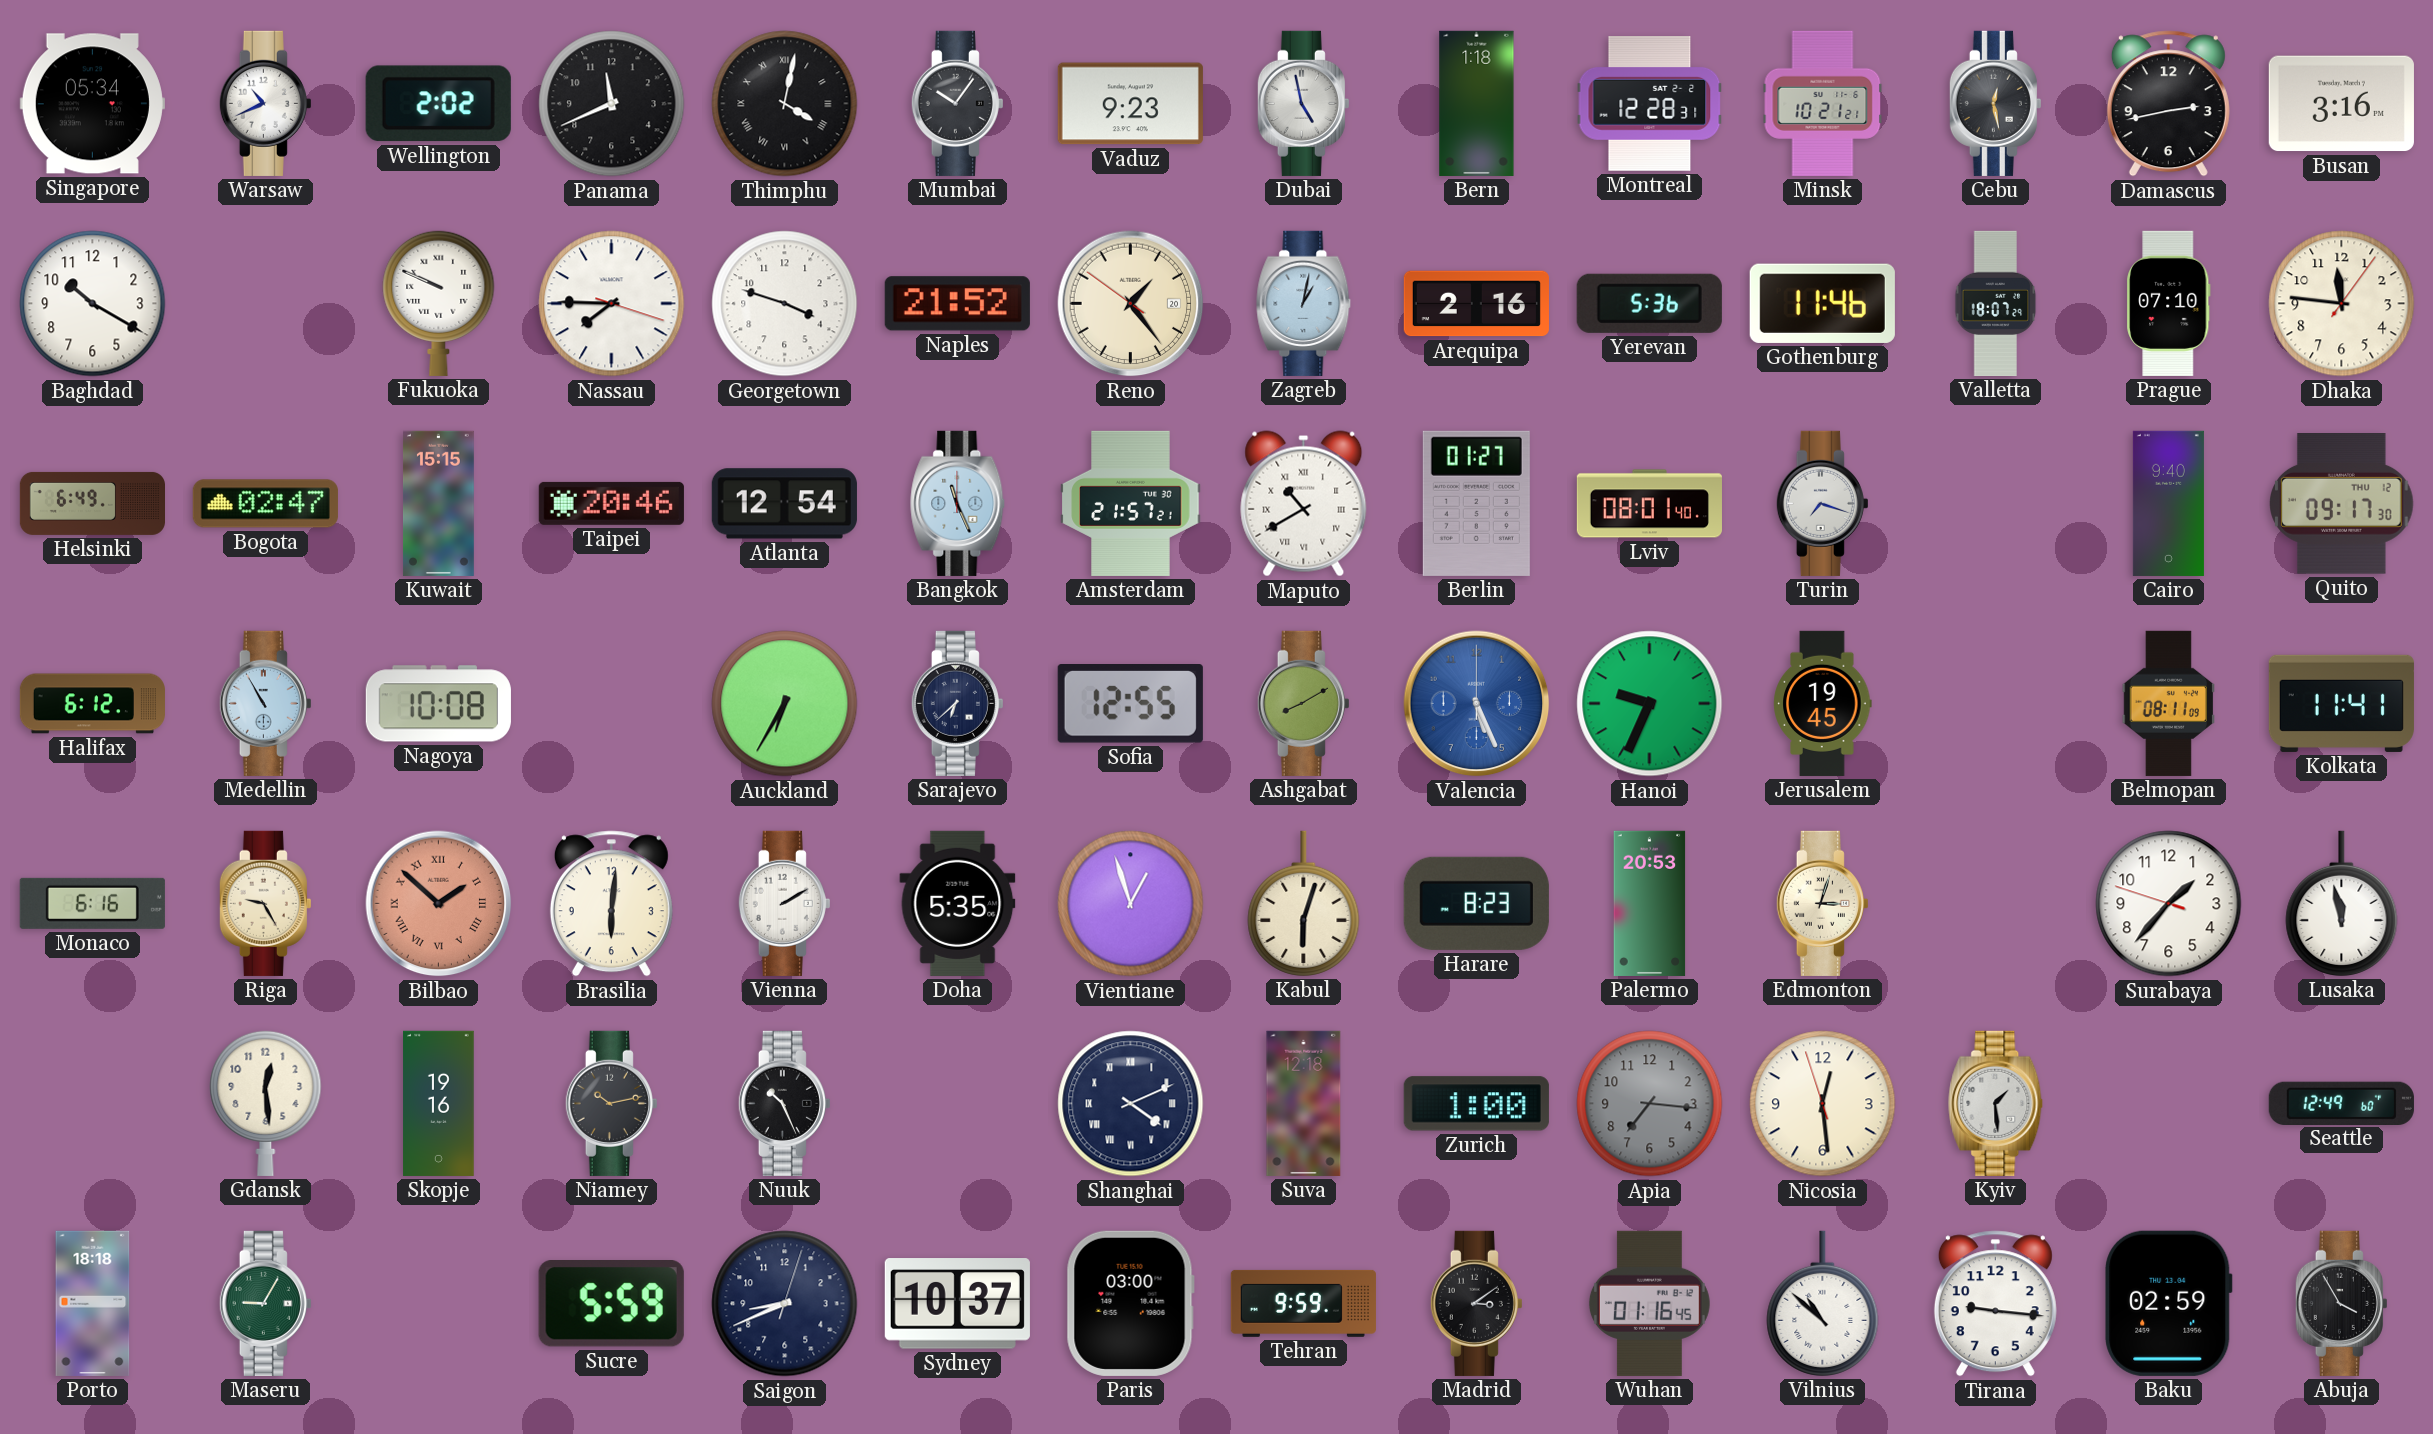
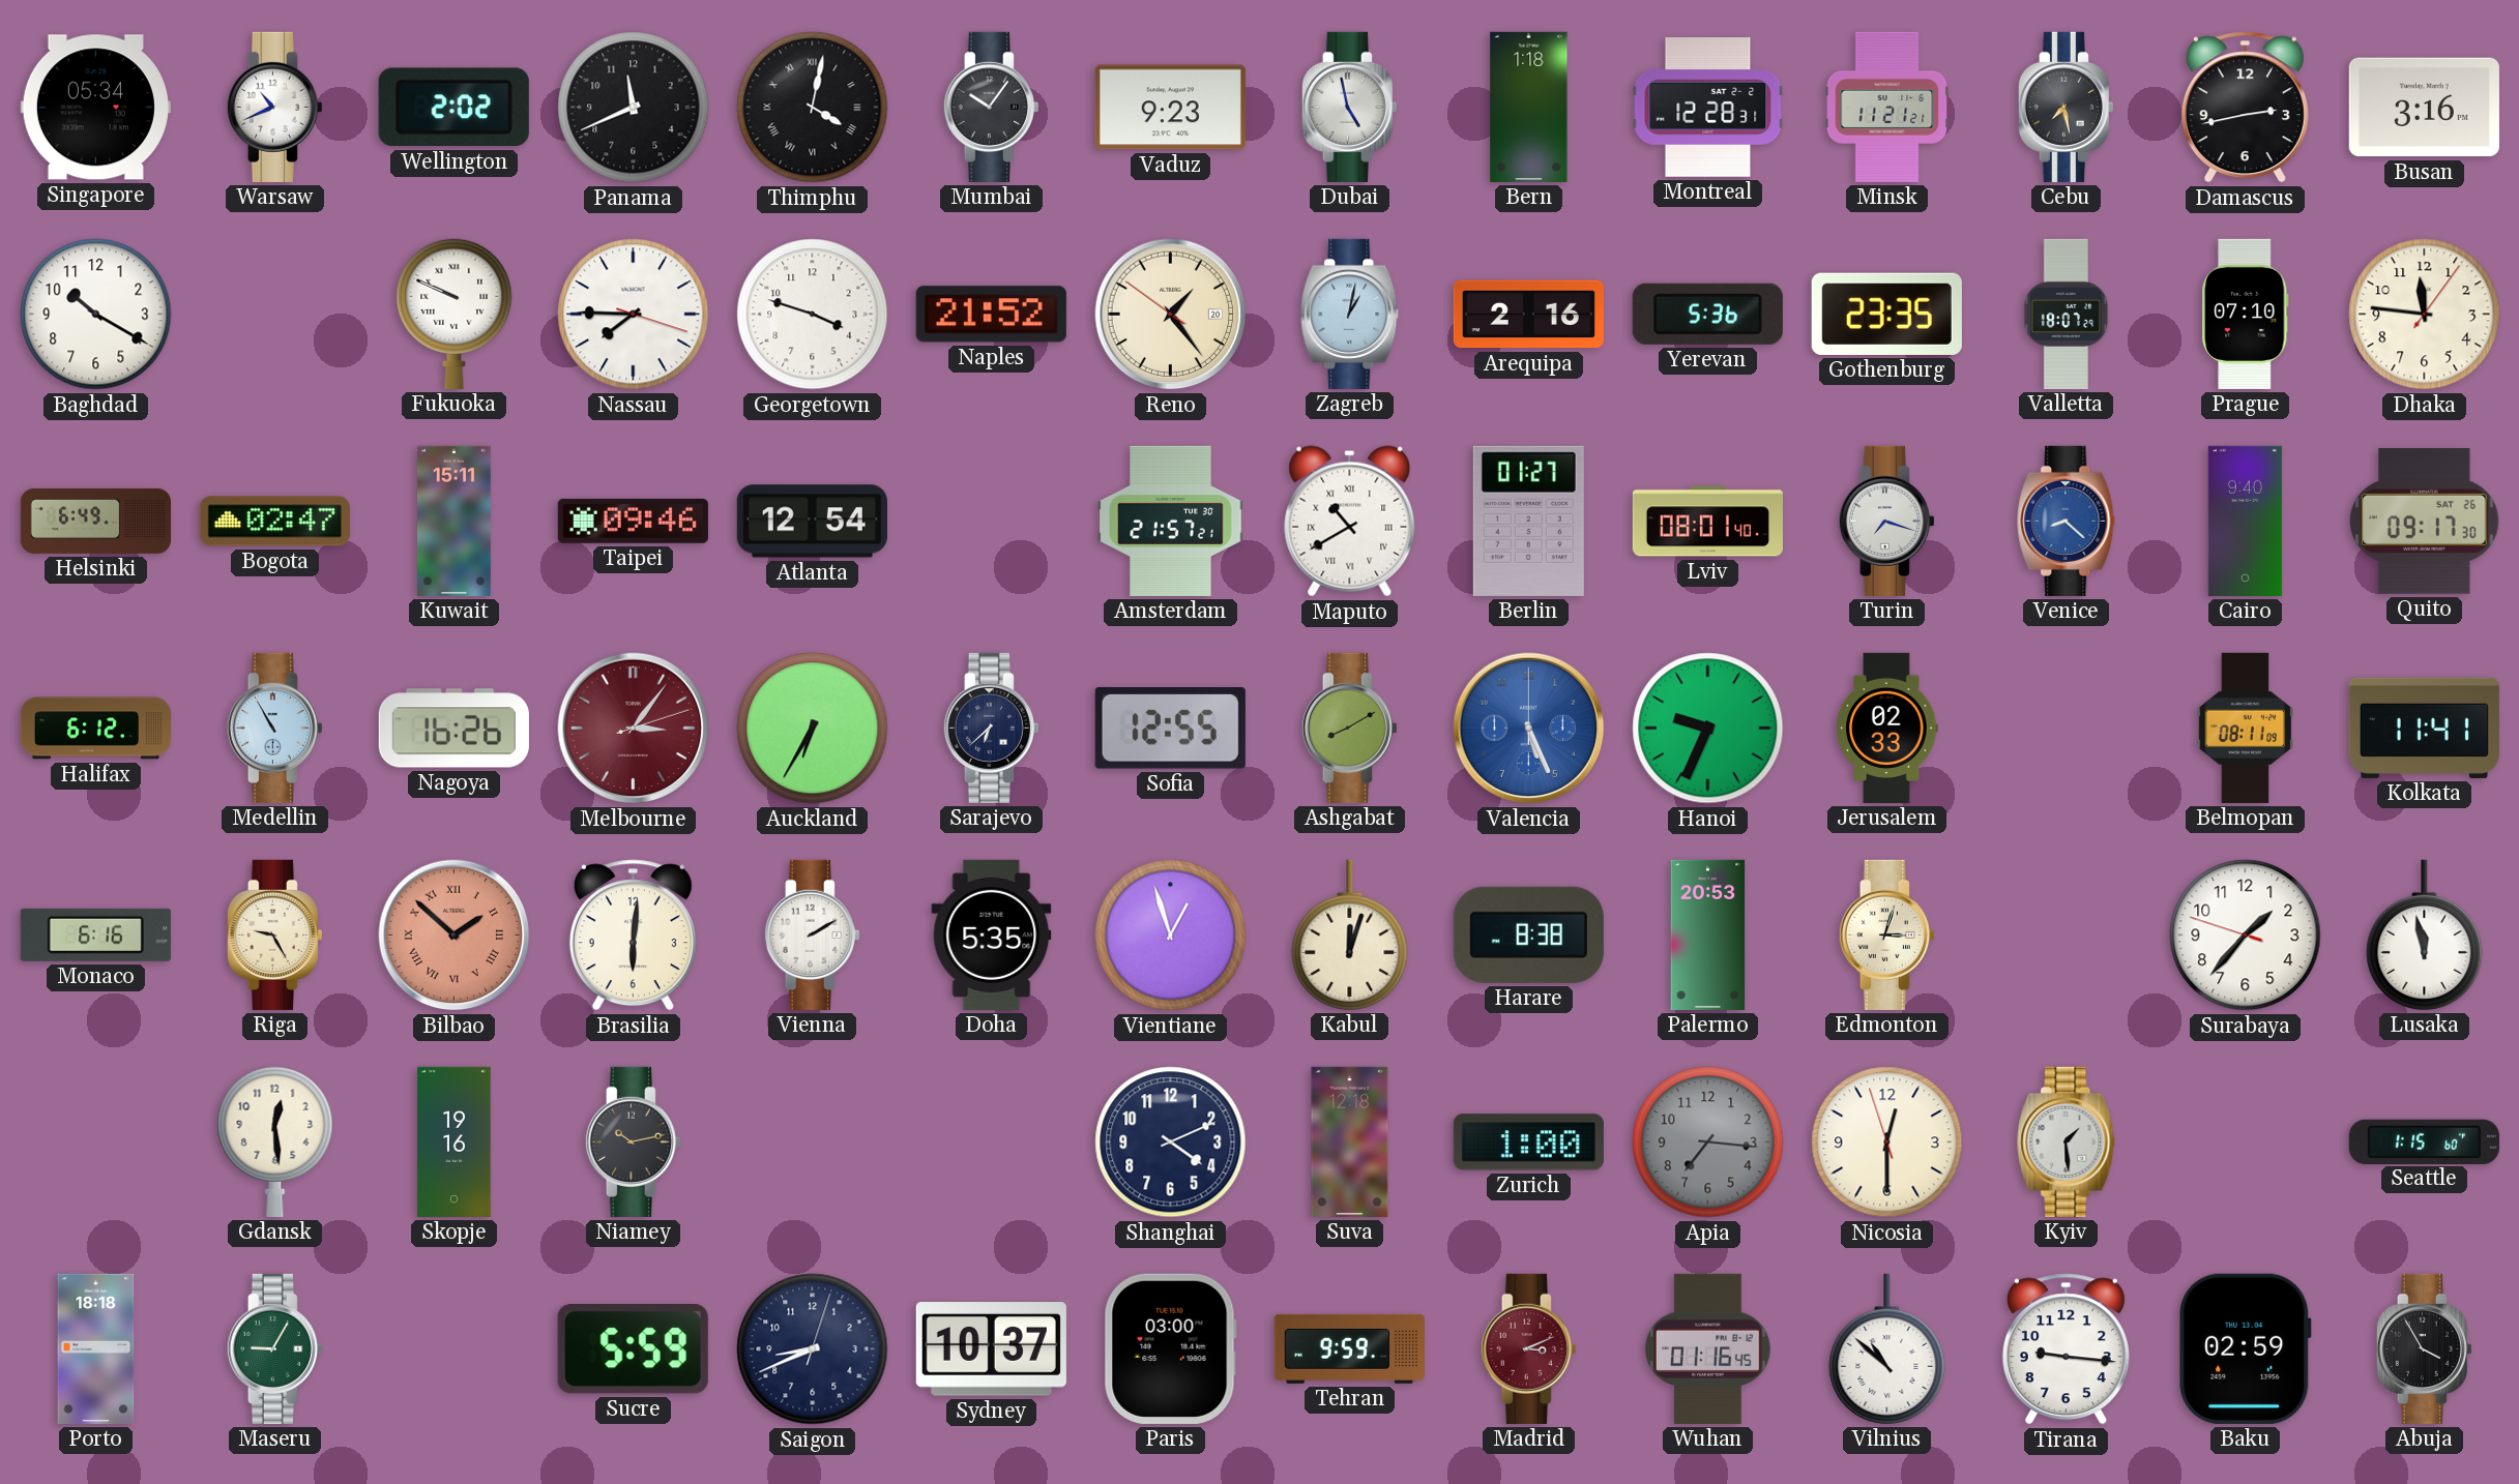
Minsk: 10:21 -> 11:21
Cebu: 12:28 -> 7:28
Gothenburg: 11:46 -> 23:35
Kuwait: 15:15 -> 15:11
Taipei: 20:46 -> 09:46
Bangkok: 11:26 -> none
Venice: none -> 8:22
Quito date: THU 12 -> SAT 26
Nagoya: 10:08 -> 16:26
Melbourne: none -> 3:06
Jerusalem: 19:45 -> 02:33
Kabul: 6:03 -> 12:03
Harare: 8:23 -> 8:38
Nuuk: 10:26 -> none
Shanghai numerals: Roman -> Arabic
Nicosia: 12:28 -> 12:29
Seattle: 12:49 -> 1:15
Madrid: 3:09 -> 3:11
Madrid dial: black -> burgundy
